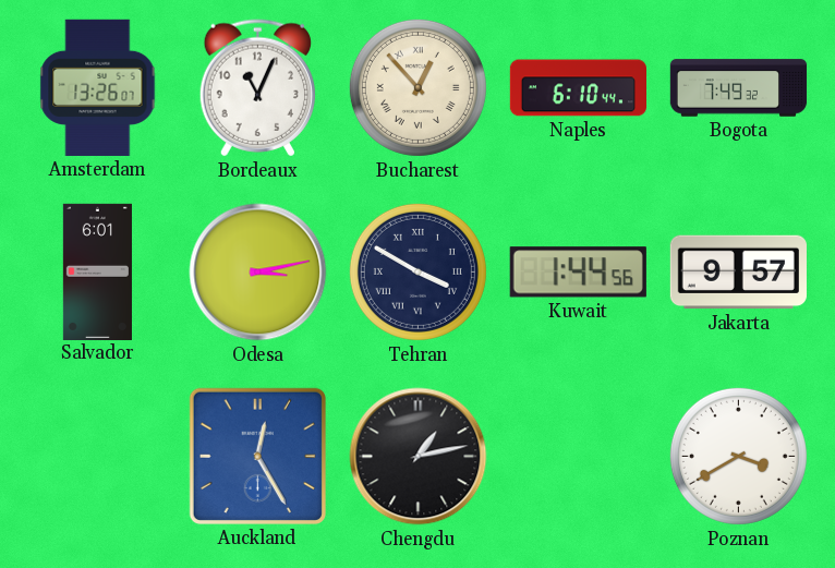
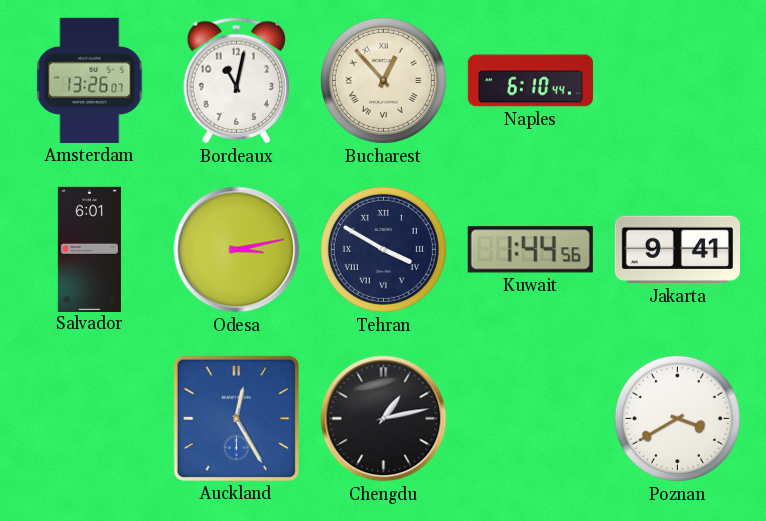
Bordeaux: 11:04 -> 11:02
Bogota: 7:49 -> none
Jakarta: 9:57 -> 9:41
